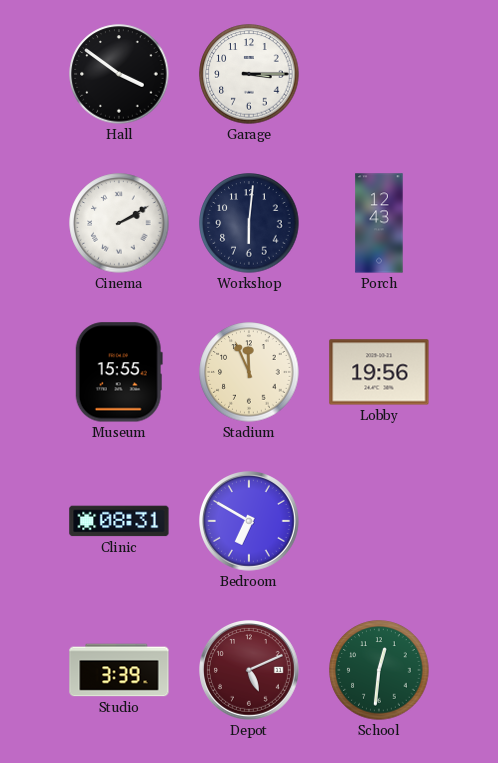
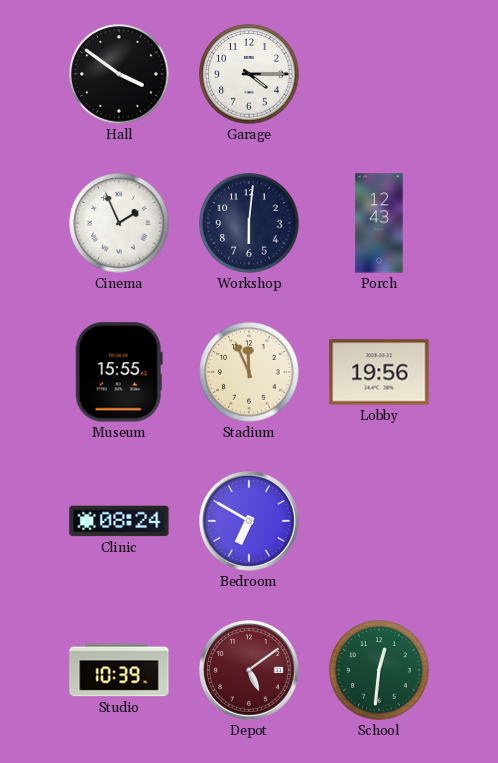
Garage: 3:15 -> 4:15
Cinema: 2:10 -> 1:56
Clinic: 08:31 -> 08:24
Studio: 3:39 -> 10:39
Depot: 5:11 -> 5:09
